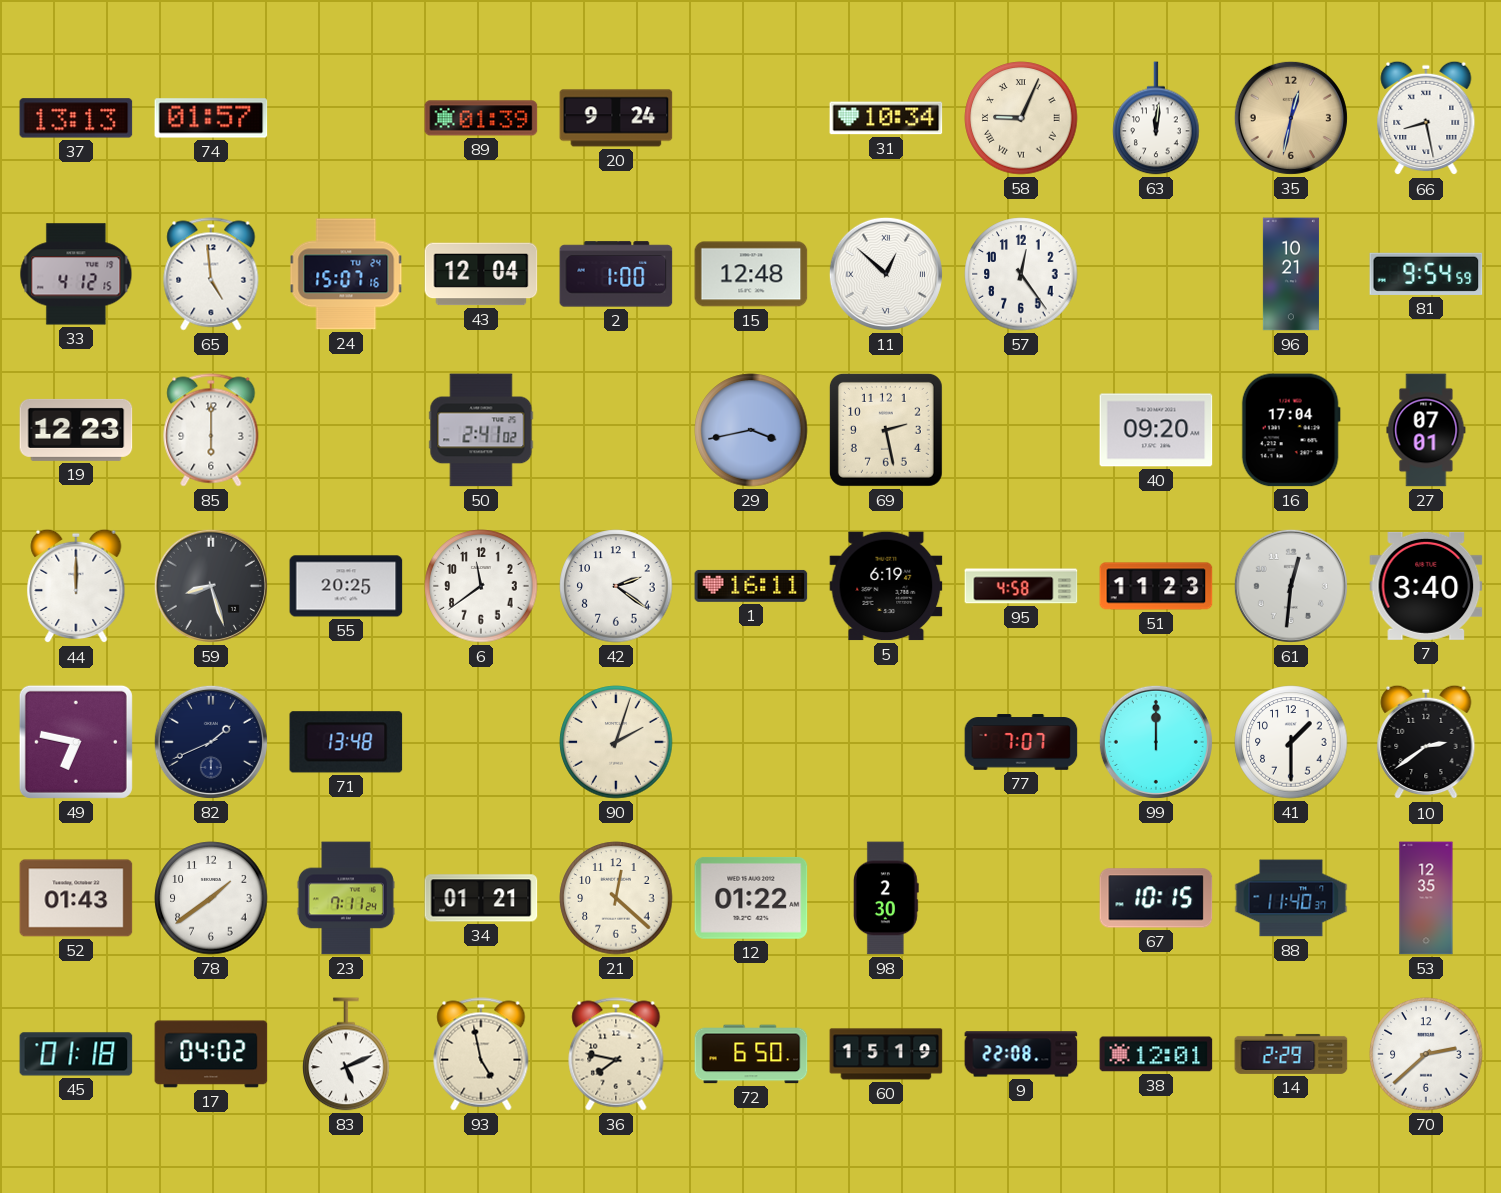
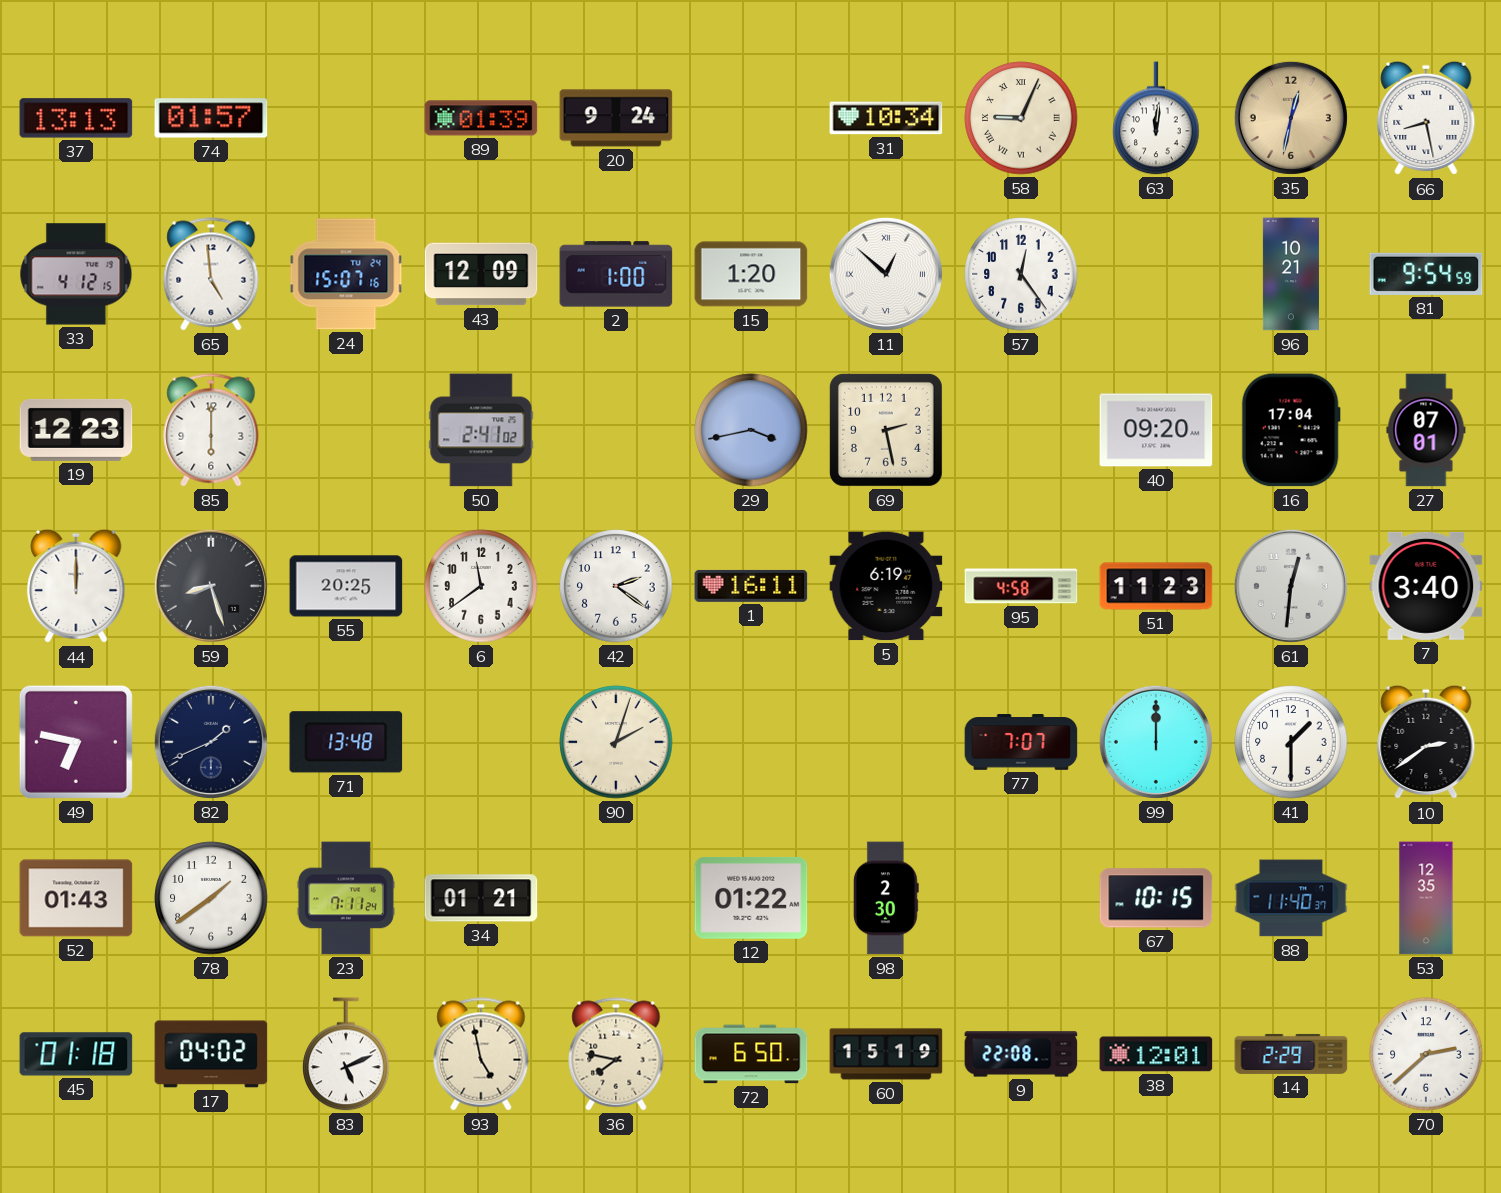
43: 12:04 -> 12:09
15: 12:48 -> 1:20
21: 12:22 -> none
